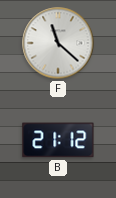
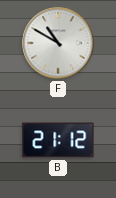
F: 11:22 -> 10:50
